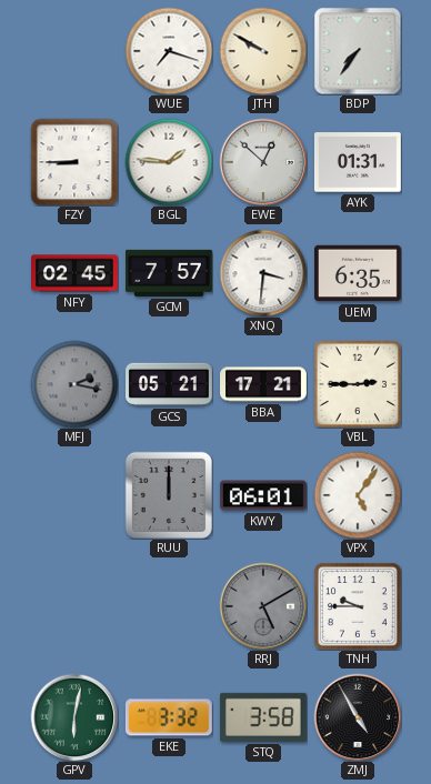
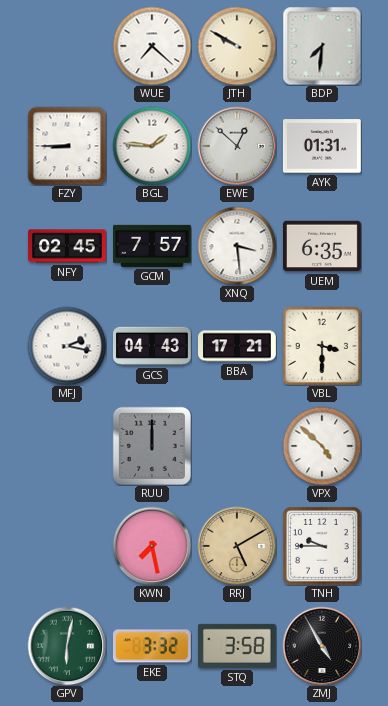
WUE: 7:18 -> 7:22
BDP: 7:36 -> 7:31
XNQ: 3:31 -> 3:29
MFJ dial: grey -> white
GCS: 05:21 -> 04:43
VBL: 2:45 -> 3:30
KWY: 06:01 -> none
VPX: 5:06 -> 4:52
KWN: none -> 7:28
RRJ dial: grey -> champagne
